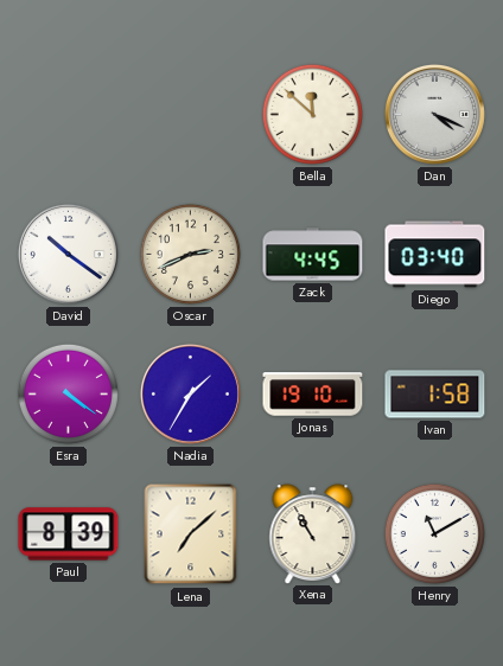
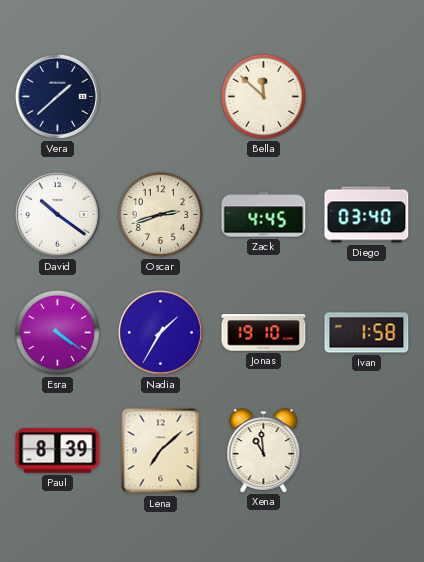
Vera: none -> 1:38
Dan: 4:19 -> none
Oscar: 2:41 -> 2:42
Xena: 10:55 -> 10:59
Henry: 11:10 -> none
